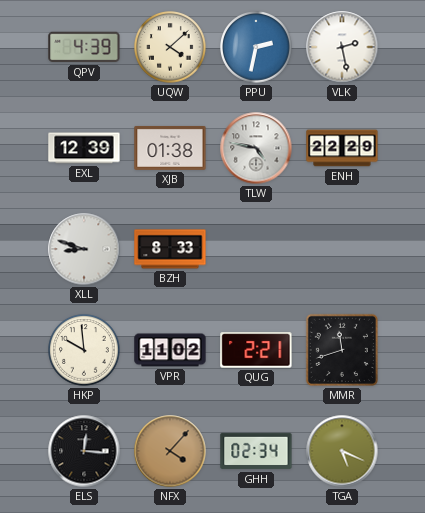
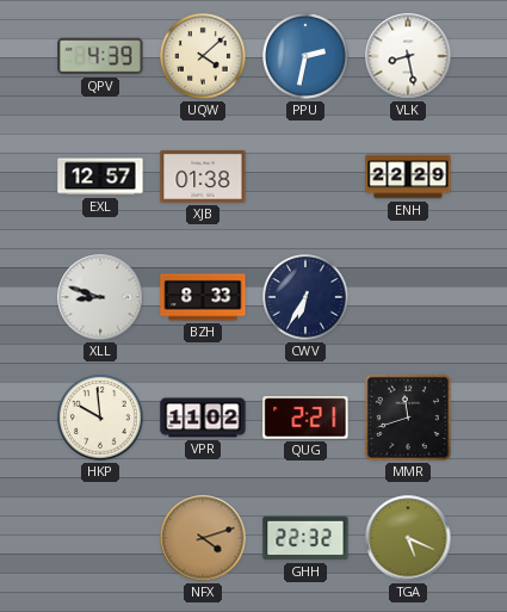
VLK: 2:28 -> 8:28
EXL: 12:39 -> 12:57
TLW: 4:47 -> none
CWV: none -> 6:35
ELS: 12:16 -> none
NFX: 4:07 -> 4:12
GHH: 02:34 -> 22:32
